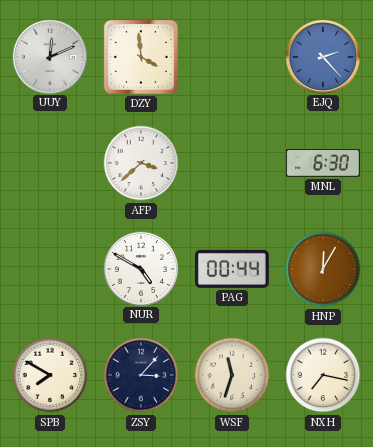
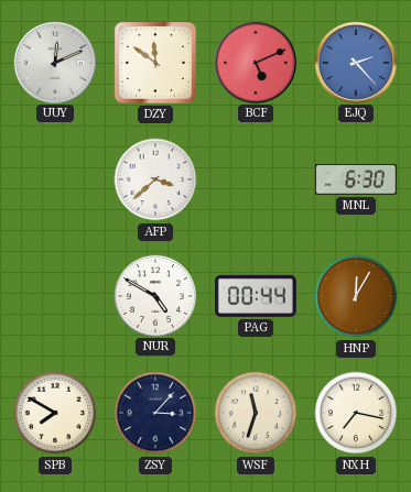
DZY: 3:59 -> 11:51
BCF: none -> 5:11
